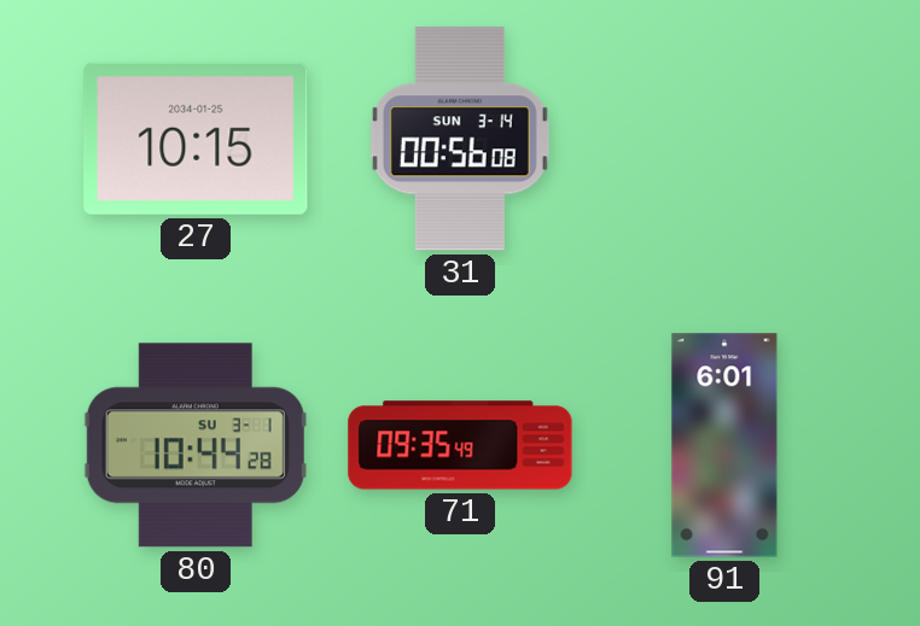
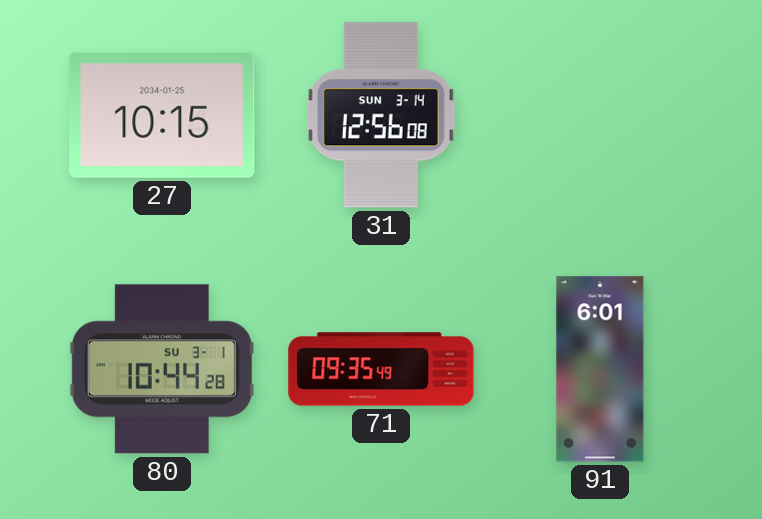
31: 00:56 -> 12:56
